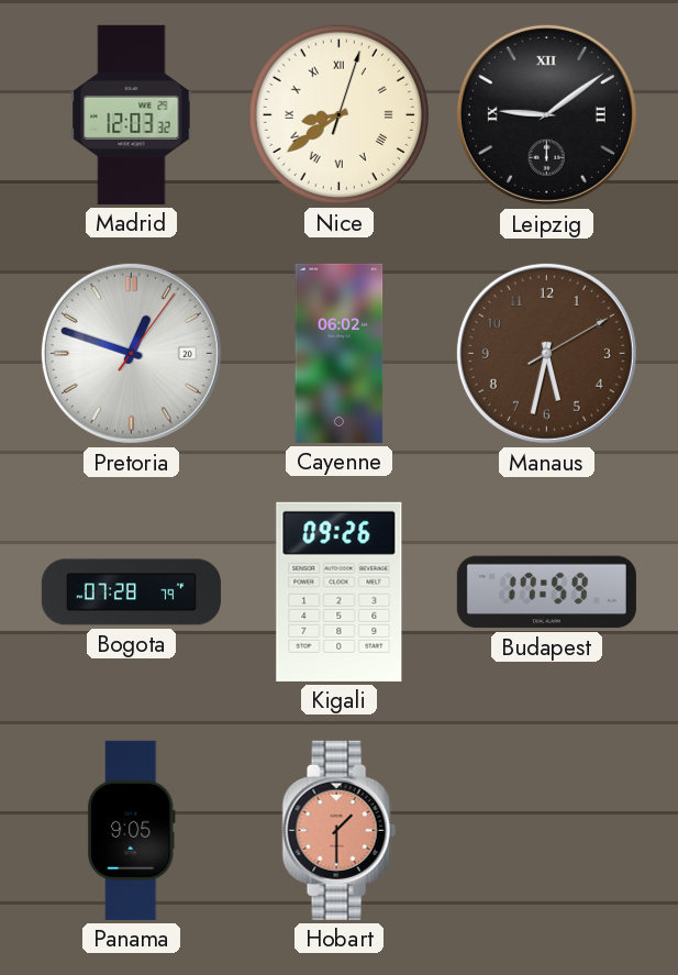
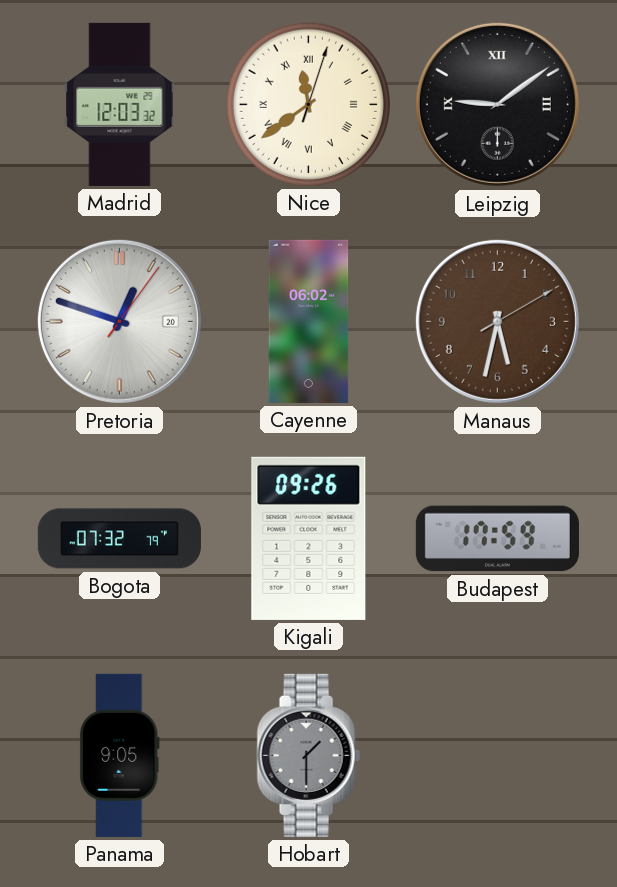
Nice: 8:39 -> 11:39
Bogota: 07:28 -> 07:32
Hobart dial: salmon -> grey
